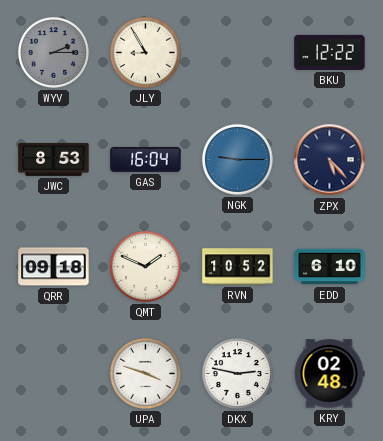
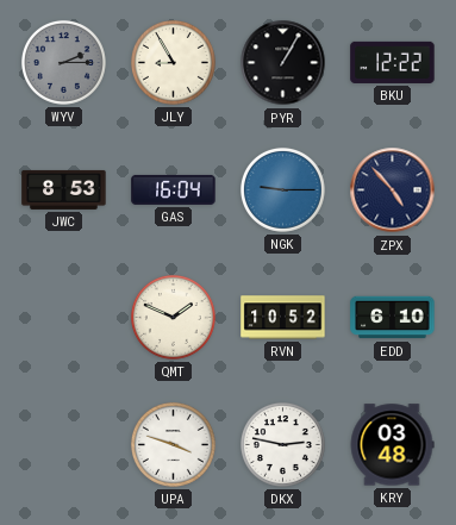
PYR: none -> 1:05
ZPX: 5:23 -> 4:53
QRR: 09:18 -> none
KRY: 02:48 -> 03:48
